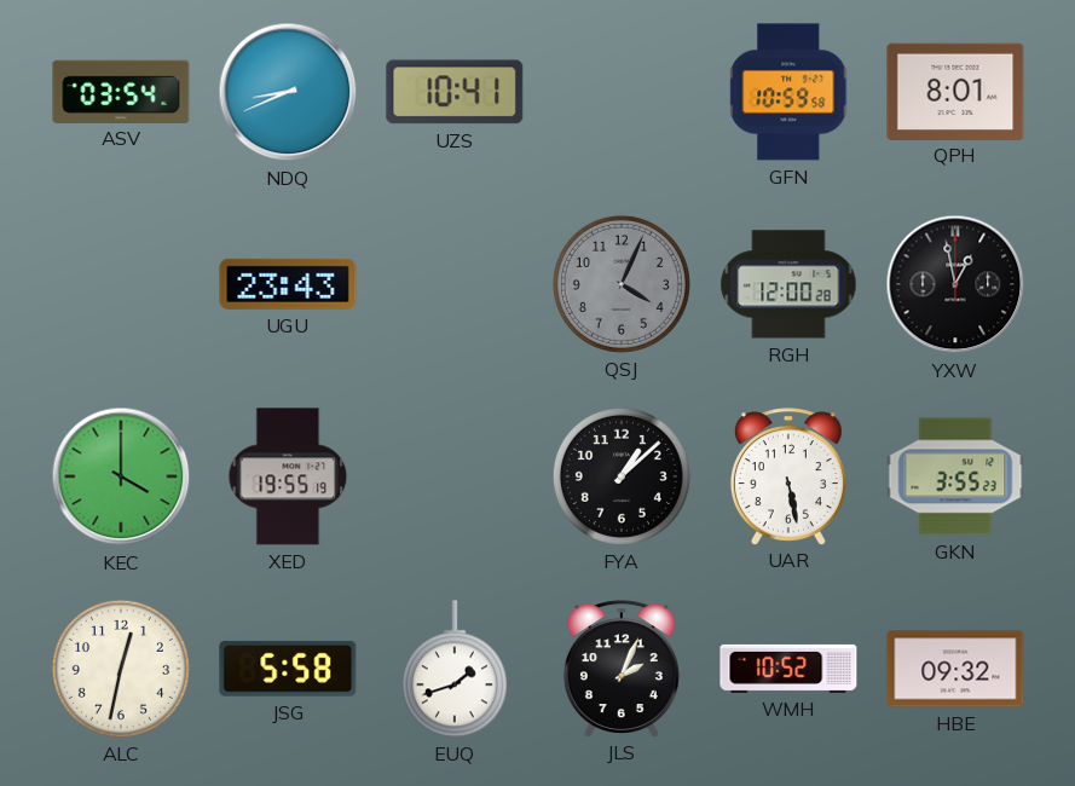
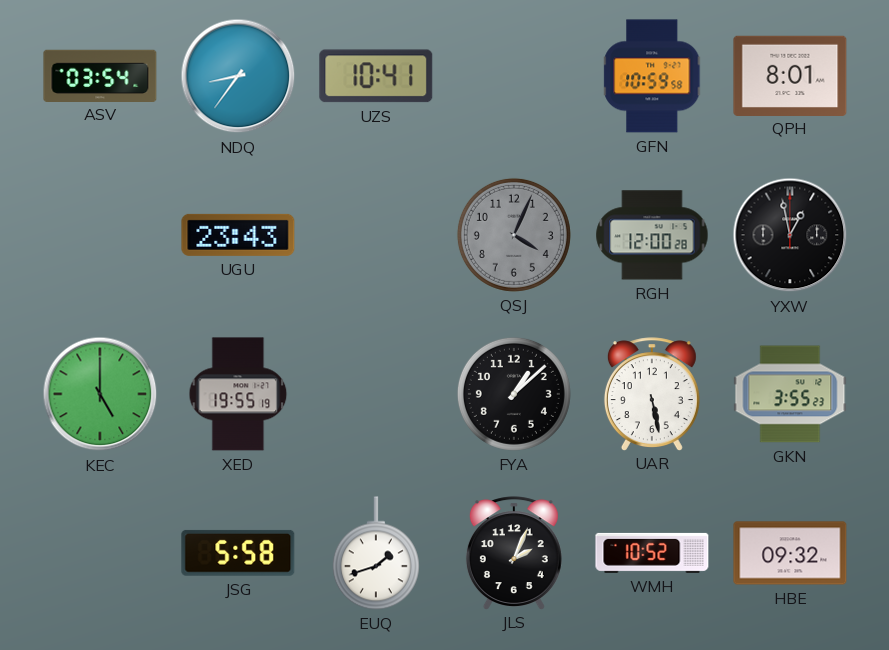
NDQ: 8:41 -> 8:36
KEC: 4:00 -> 5:00
ALC: 12:32 -> none
